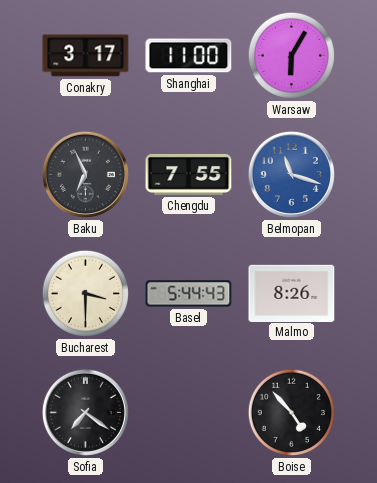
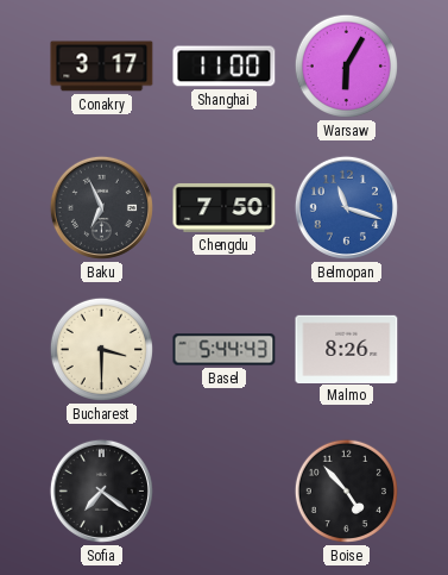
Chengdu: 7:55 -> 7:50
